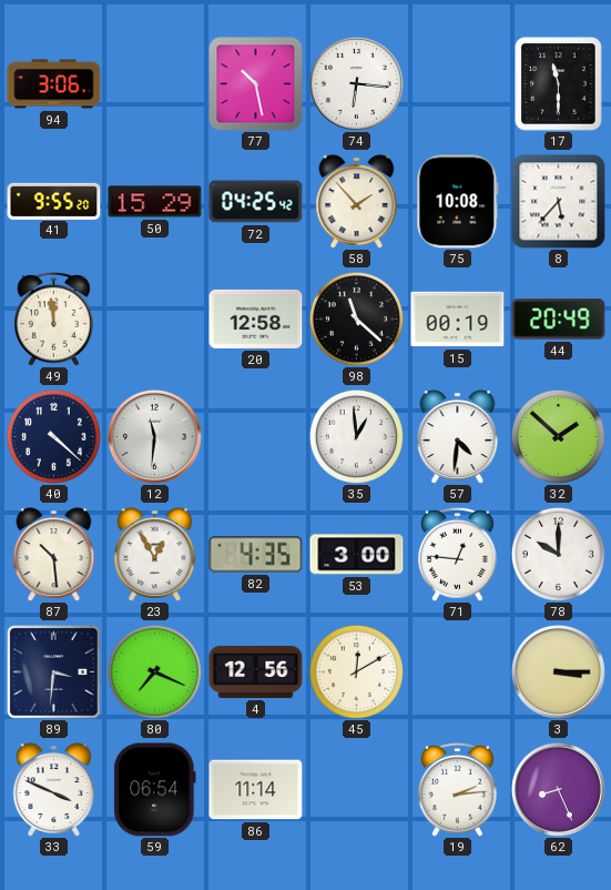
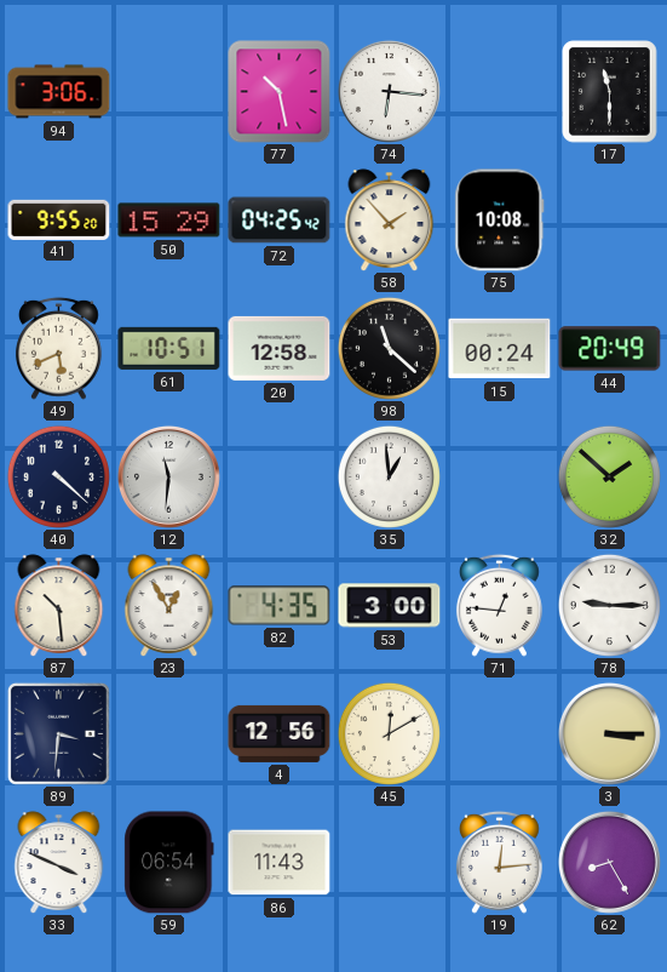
8: 5:37 -> none
49: 11:59 -> 5:41
61: none -> 10:51
15: 00:19 -> 00:24
57: 4:31 -> none
78: 10:00 -> 9:15
80: 7:19 -> none
86: 11:14 -> 11:43
19: 2:14 -> 12:14
62: 8:26 -> 8:25
